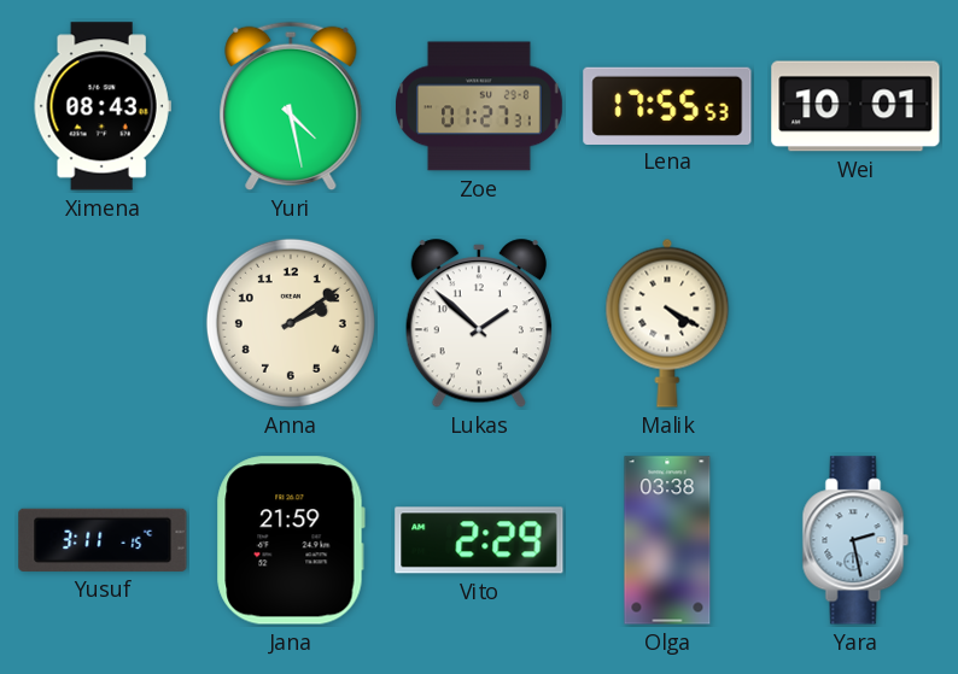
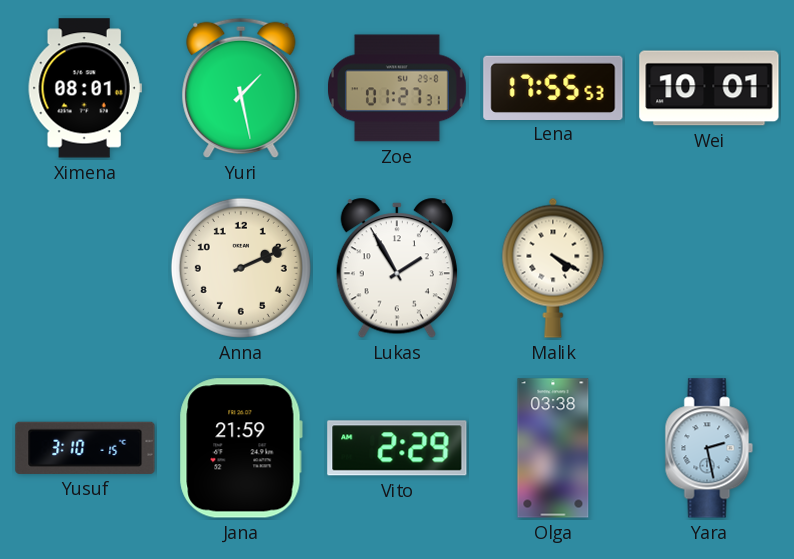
Ximena: 08:43 -> 08:01
Yuri: 4:28 -> 1:28
Anna: 2:09 -> 2:11
Lukas: 1:52 -> 1:55
Yusuf: 3:11 -> 3:10
